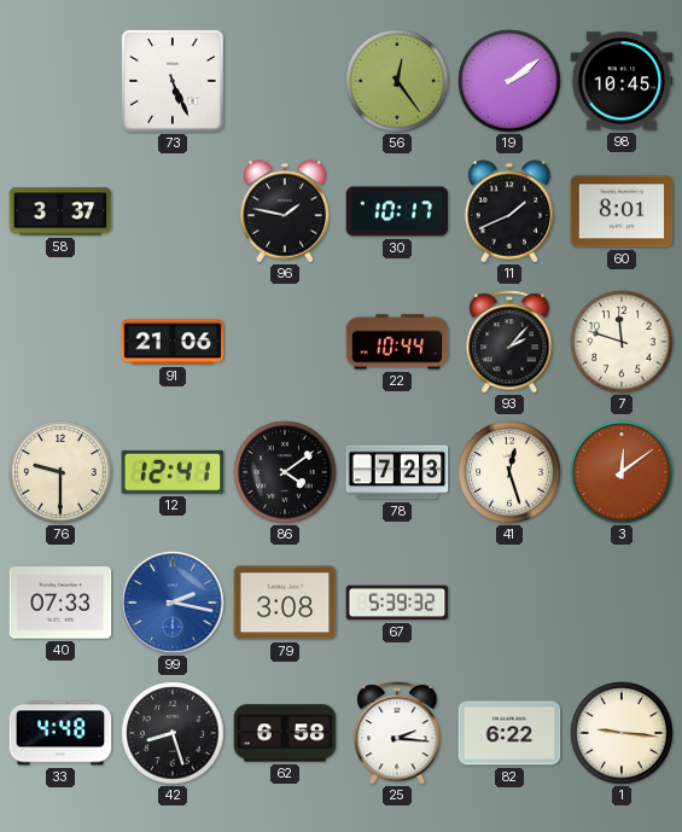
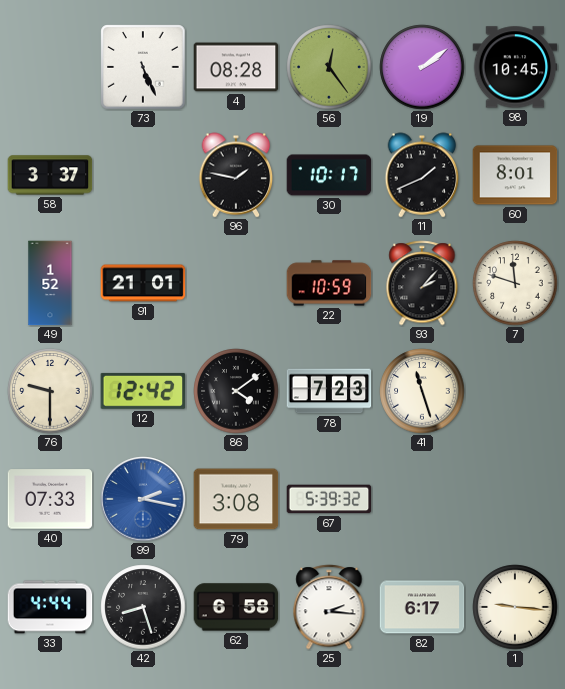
4: none -> 08:28
49: none -> 1:52
91: 21:06 -> 21:01
22: 10:44 -> 10:59
12: 12:41 -> 12:42
41: 12:27 -> 11:27
3: 12:09 -> none
33: 4:48 -> 4:44
82: 6:22 -> 6:17
